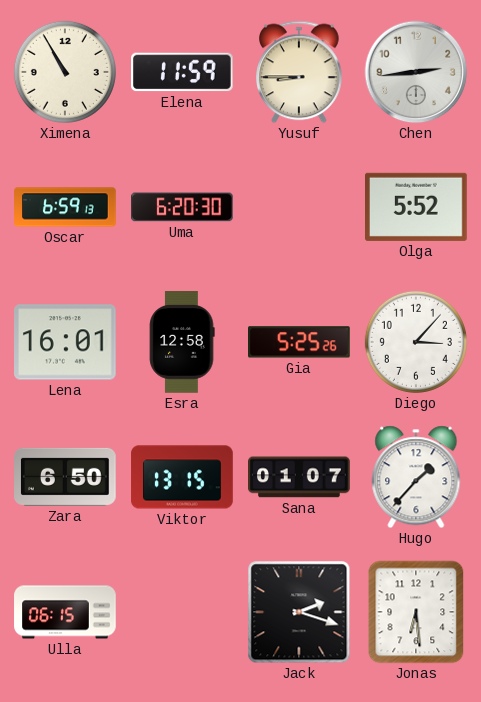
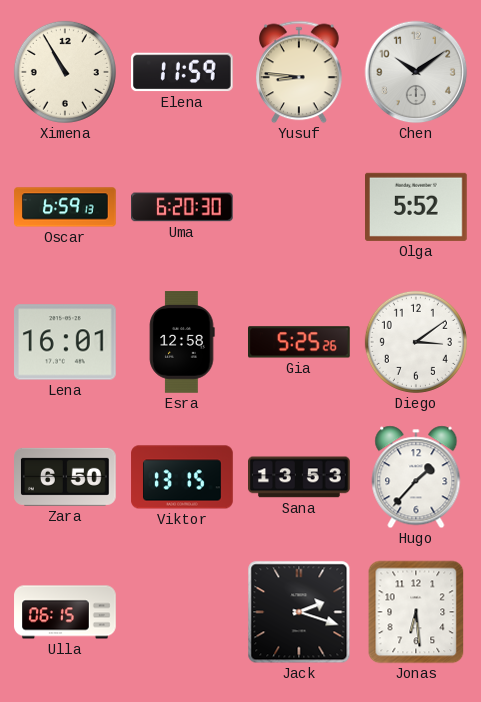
Yusuf: 8:45 -> 8:46
Chen: 2:44 -> 10:09
Diego: 3:07 -> 3:09
Sana: 01:07 -> 13:53
